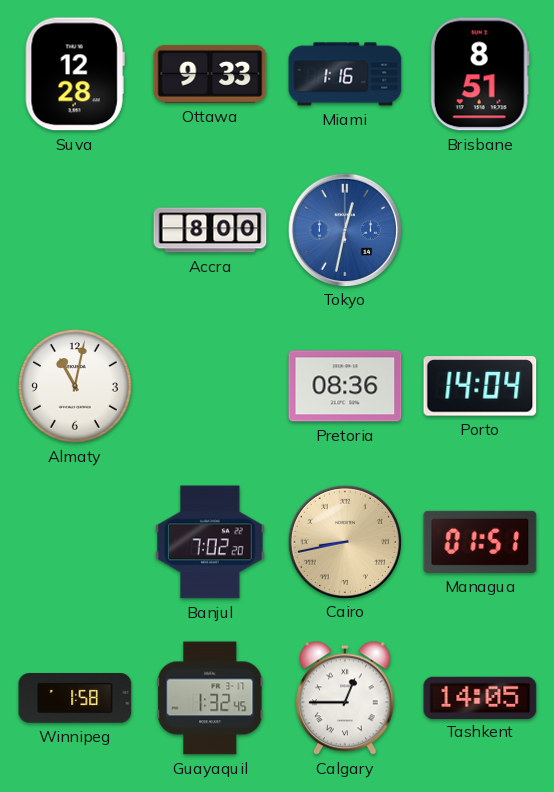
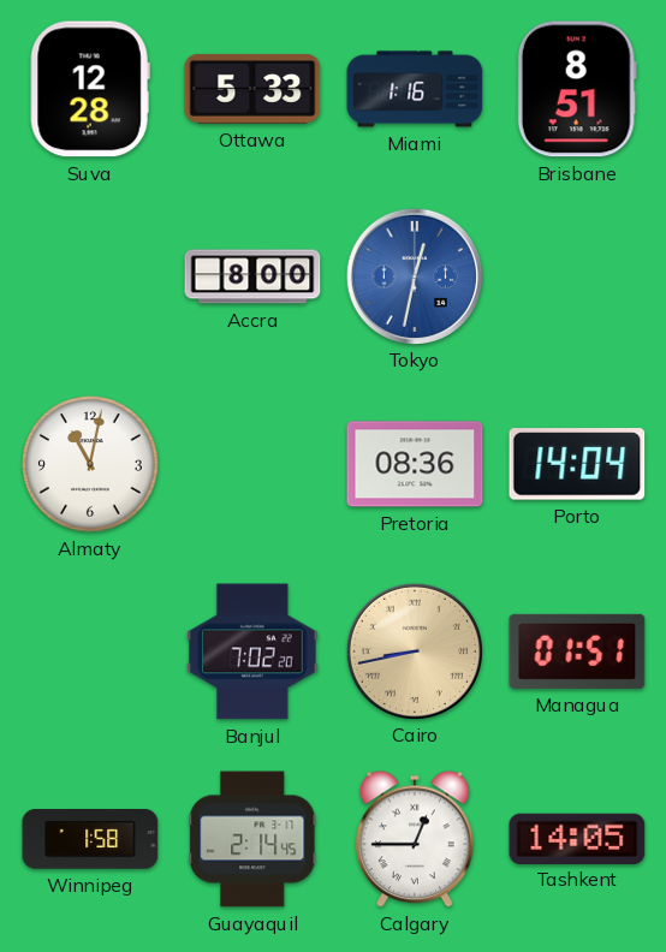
Ottawa: 9:33 -> 5:33
Guayaquil: 1:32 -> 2:14
